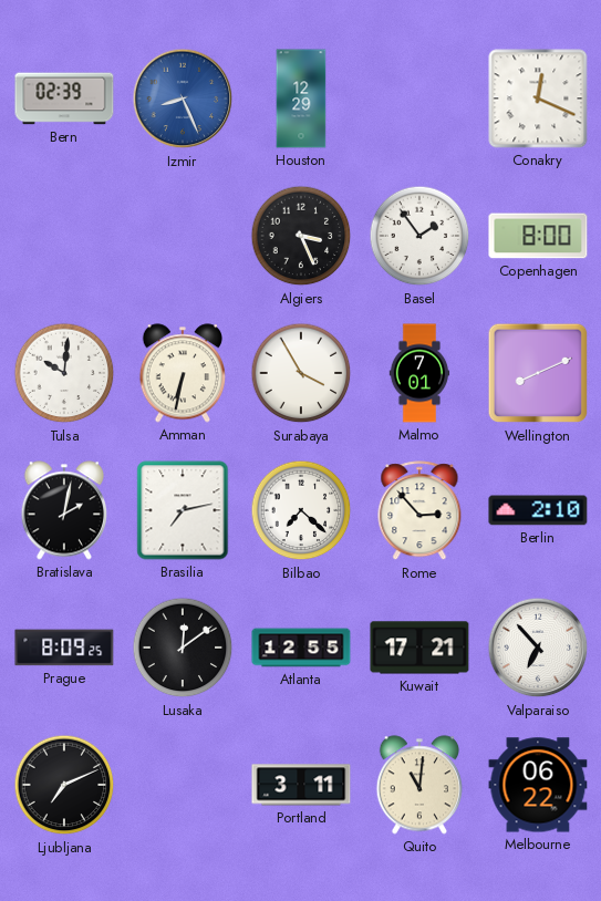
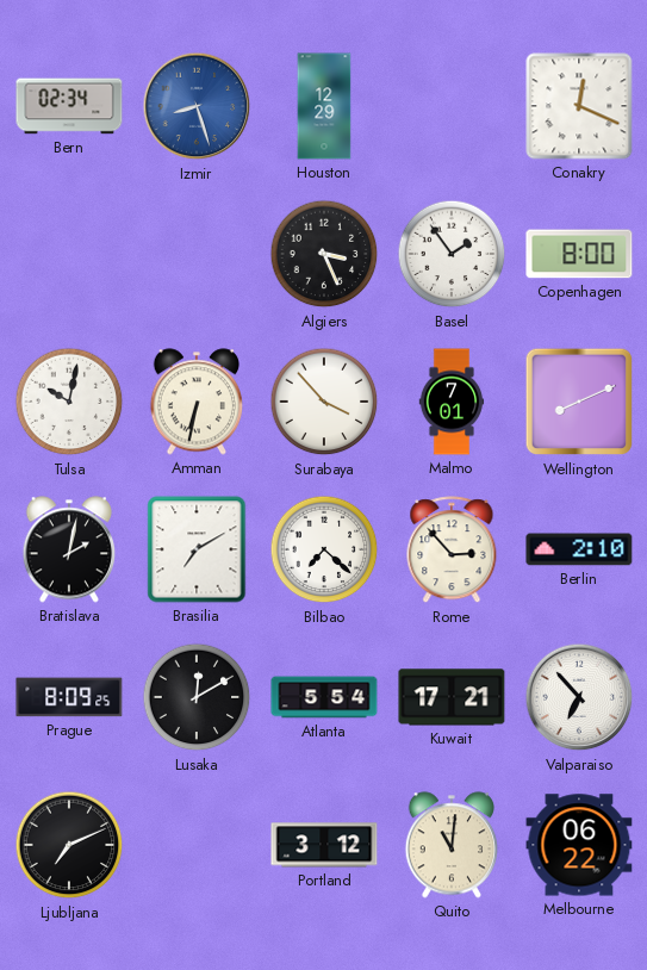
Bern: 02:39 -> 02:34
Izmir: 8:26 -> 8:27
Tulsa: 10:01 -> 10:02
Surabaya: 3:55 -> 3:53
Brasilia: 7:13 -> 7:10
Lusaka: 12:09 -> 12:10
Atlanta: 12:55 -> 5:54
Portland: 3:11 -> 3:12
